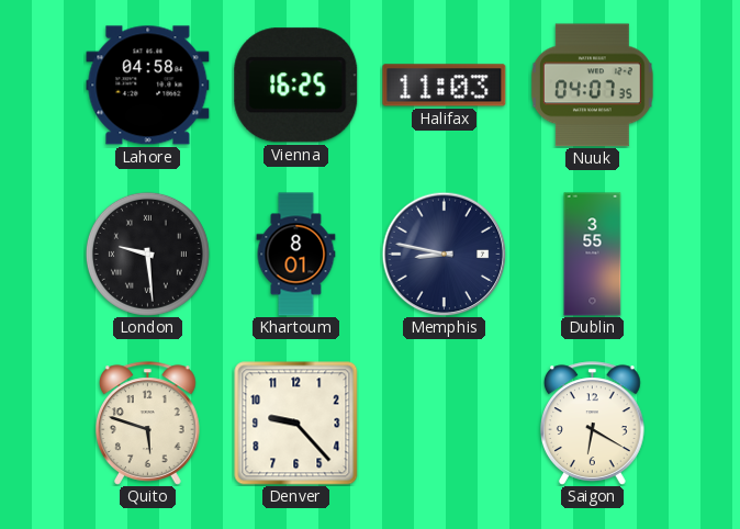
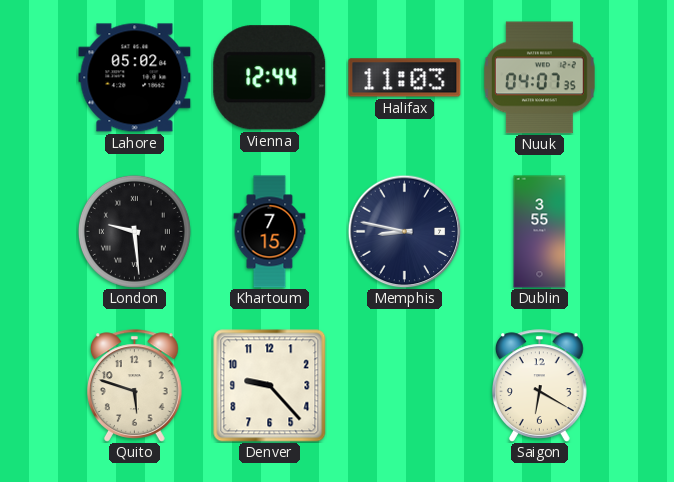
Lahore: 04:58 -> 05:02
Vienna: 16:25 -> 12:44
Khartoum: 8:01 -> 7:15
